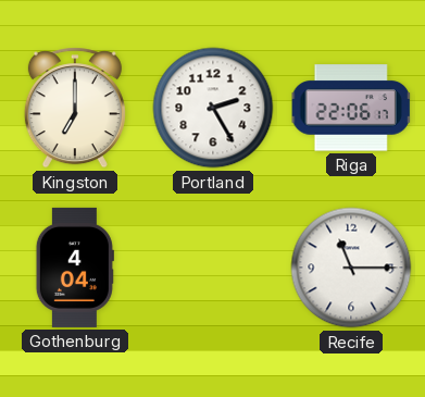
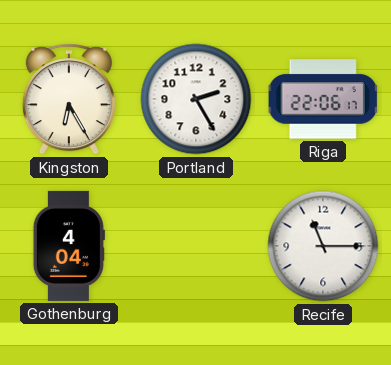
Kingston: 7:00 -> 6:25
